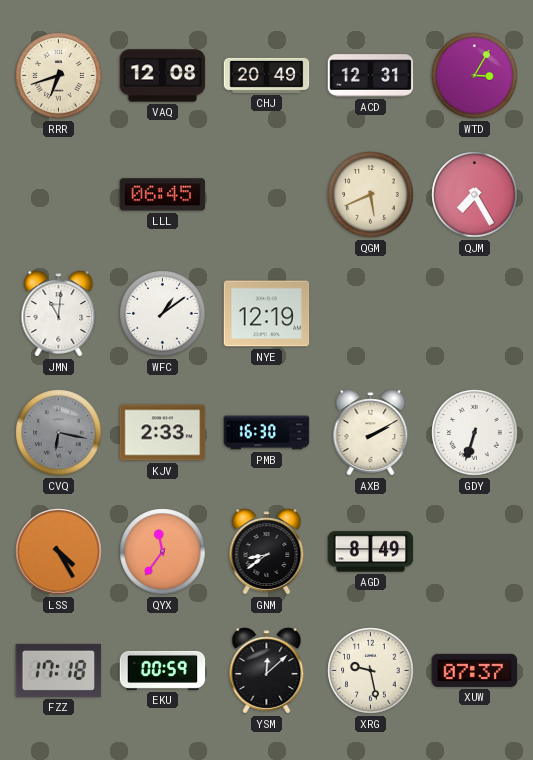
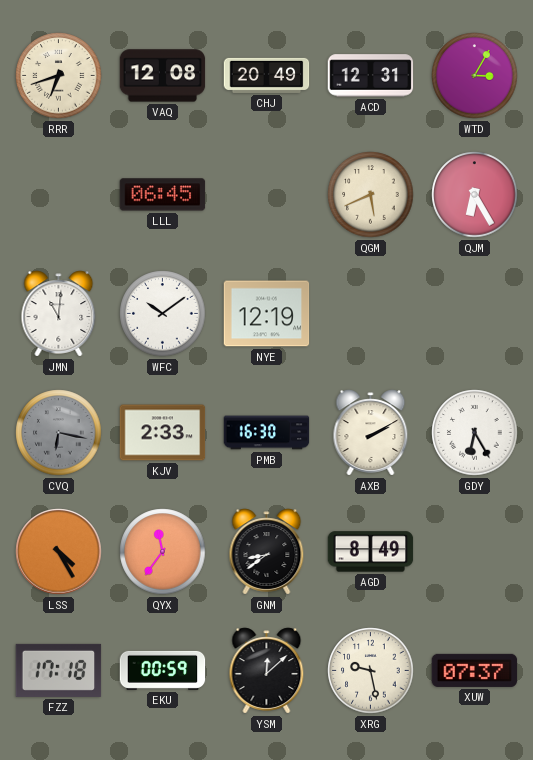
QJM: 7:25 -> 6:25
WFC: 1:09 -> 10:09
GDY: 6:33 -> 6:25
